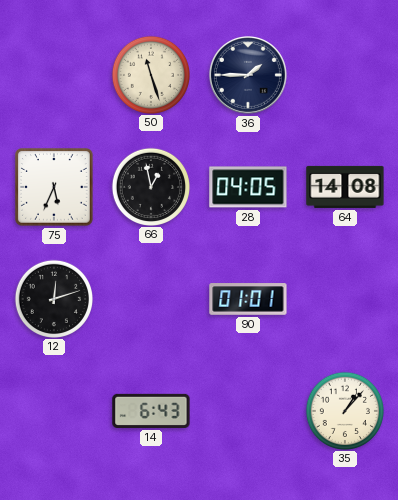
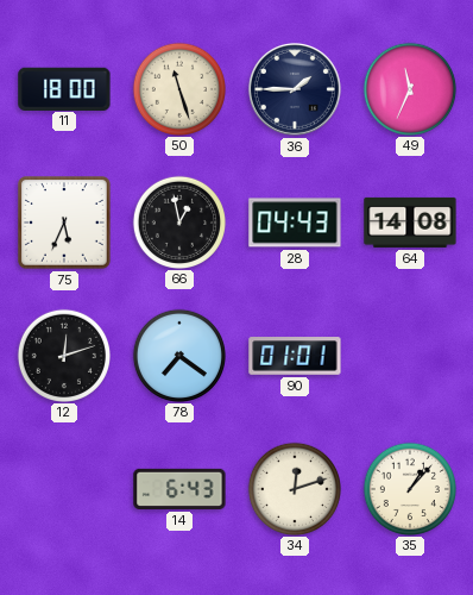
11: none -> 18:00
49: none -> 11:34
28: 04:05 -> 04:43
78: none -> 7:21
34: none -> 12:12
